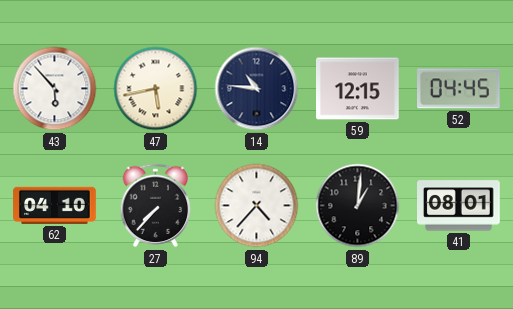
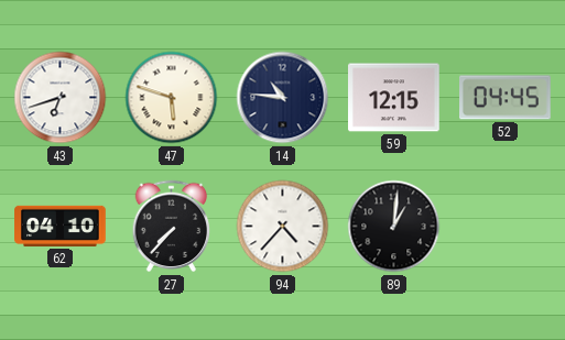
43: 5:53 -> 6:42
47: 5:43 -> 5:48
41: 08:01 -> none
